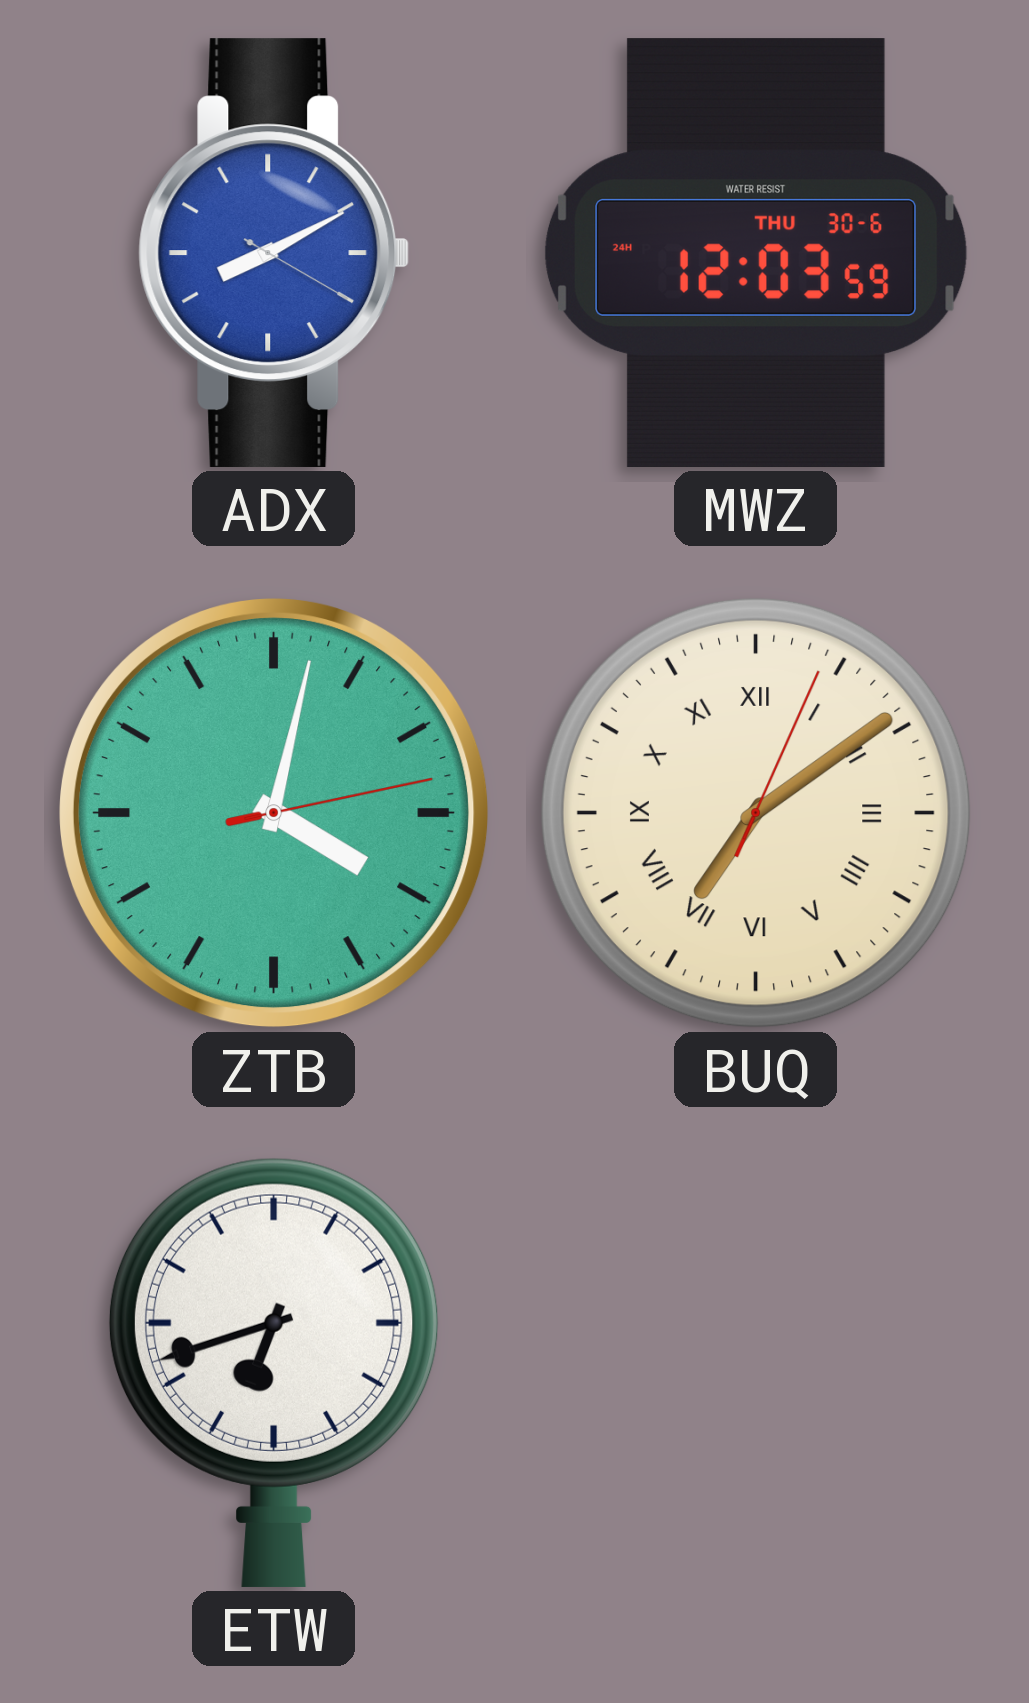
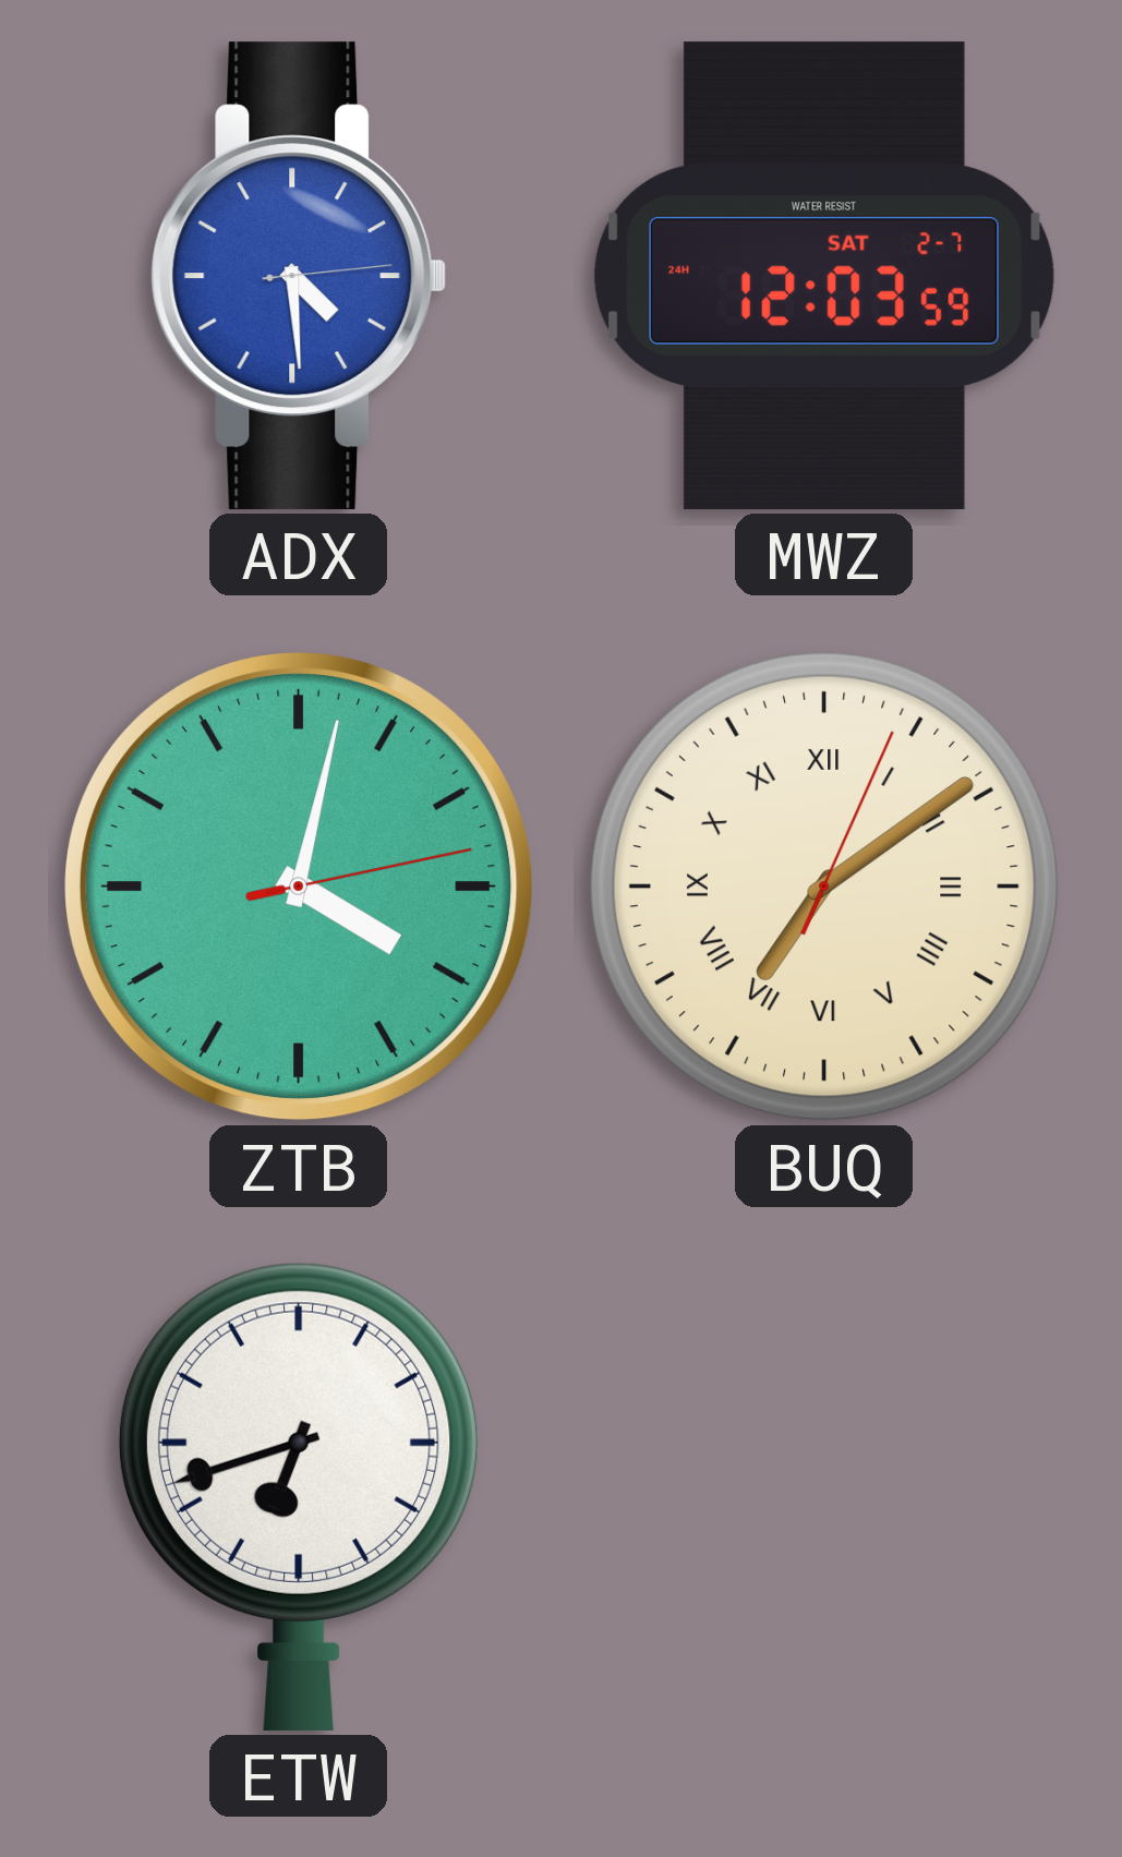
ADX: 8:10 -> 4:29
MWZ date: THU 30-6 -> SAT 2-7
